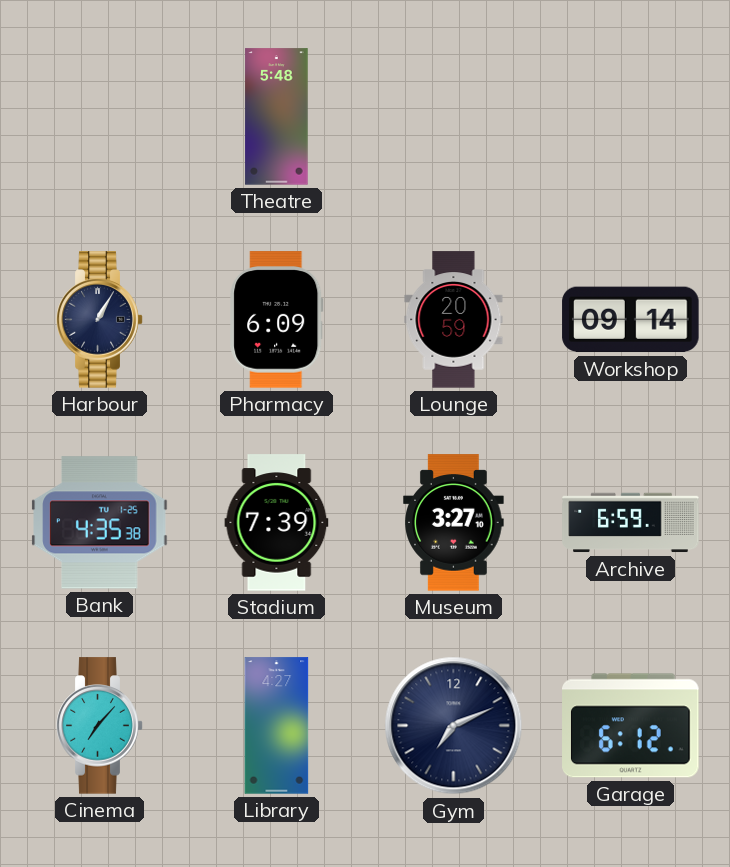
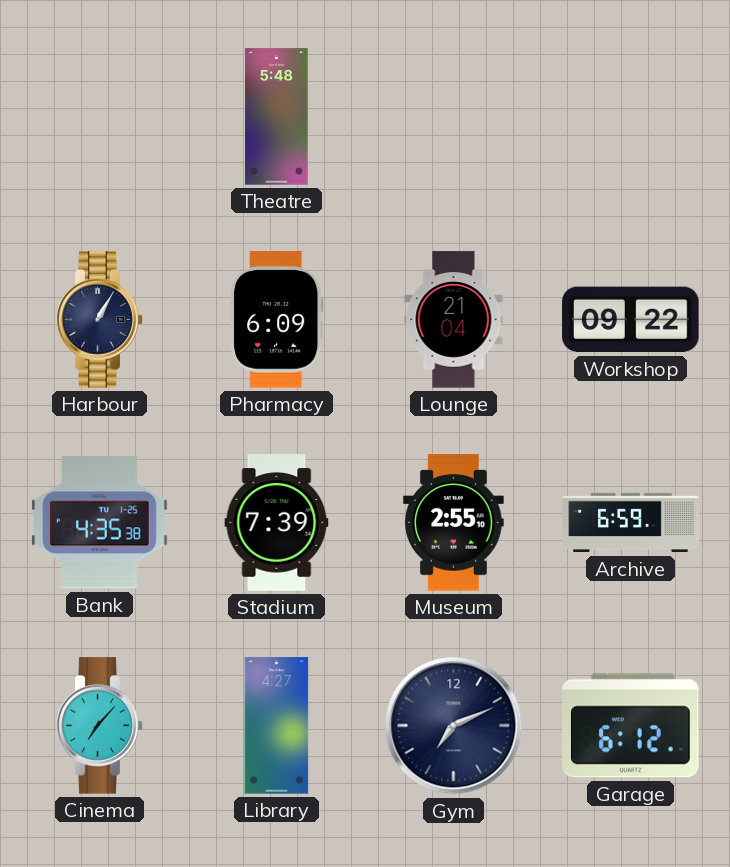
Lounge: 20:59 -> 21:04
Workshop: 09:14 -> 09:22
Museum: 3:27 -> 2:55
